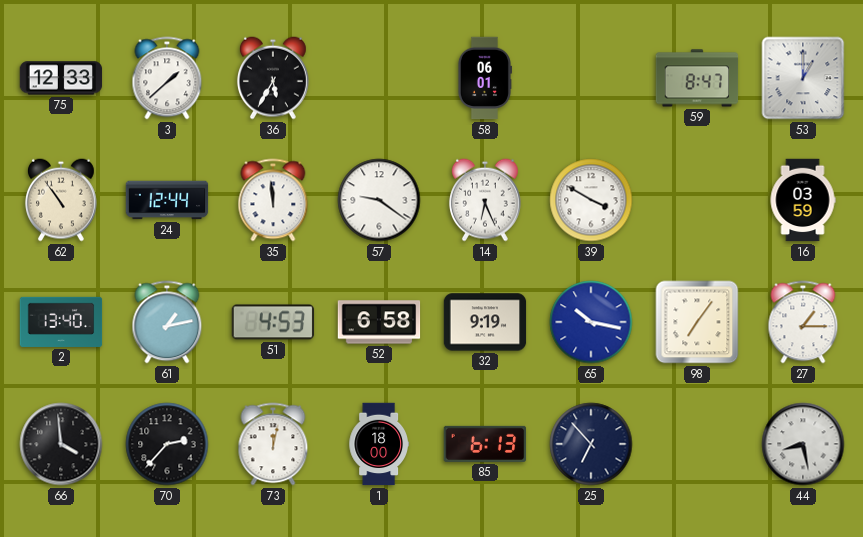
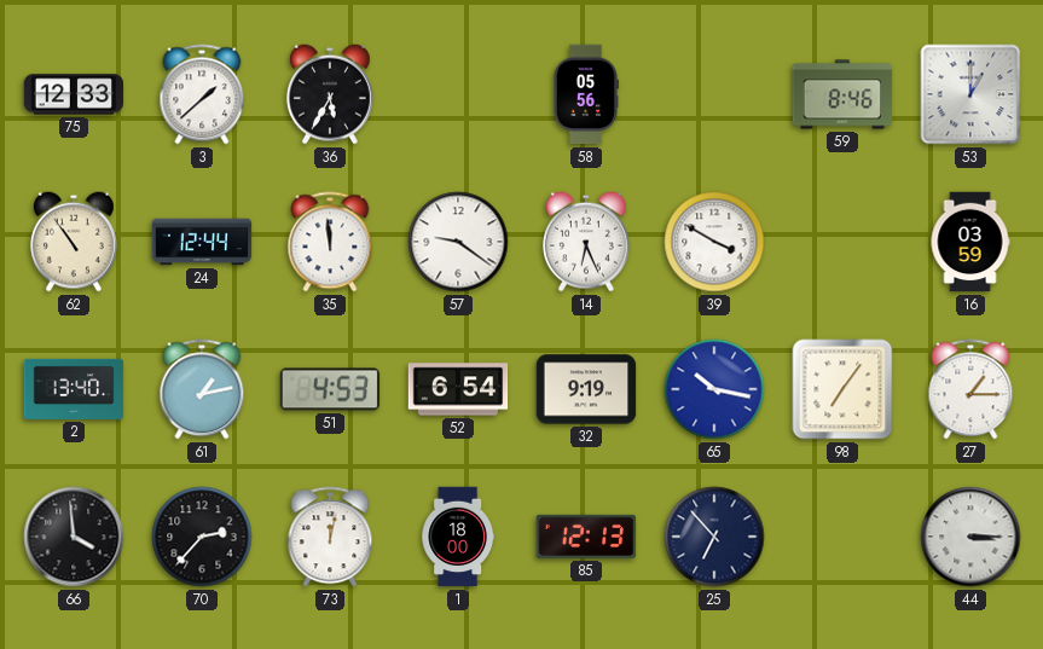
58: 06:01 -> 05:56
59: 8:47 -> 8:46
52: 6:58 -> 6:54
85: 6:13 -> 12:13
44: 8:28 -> 3:15
